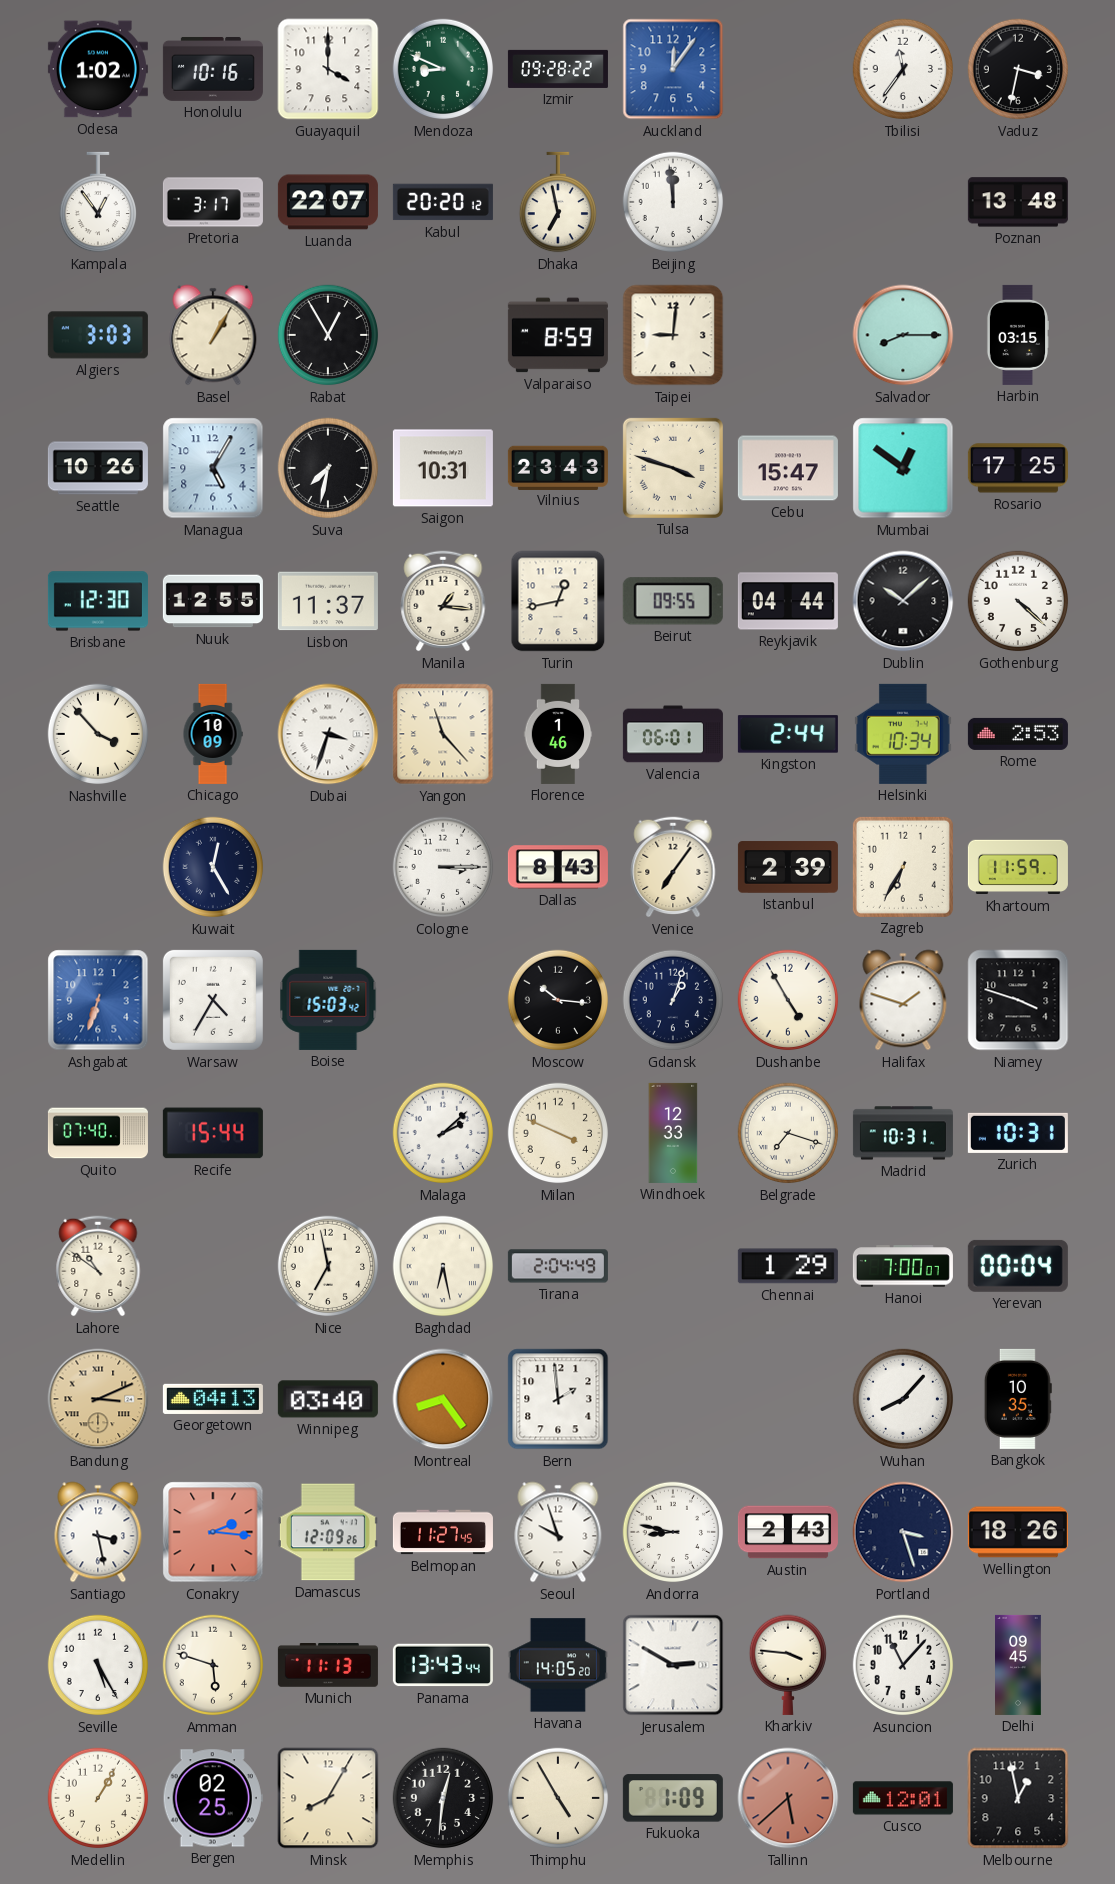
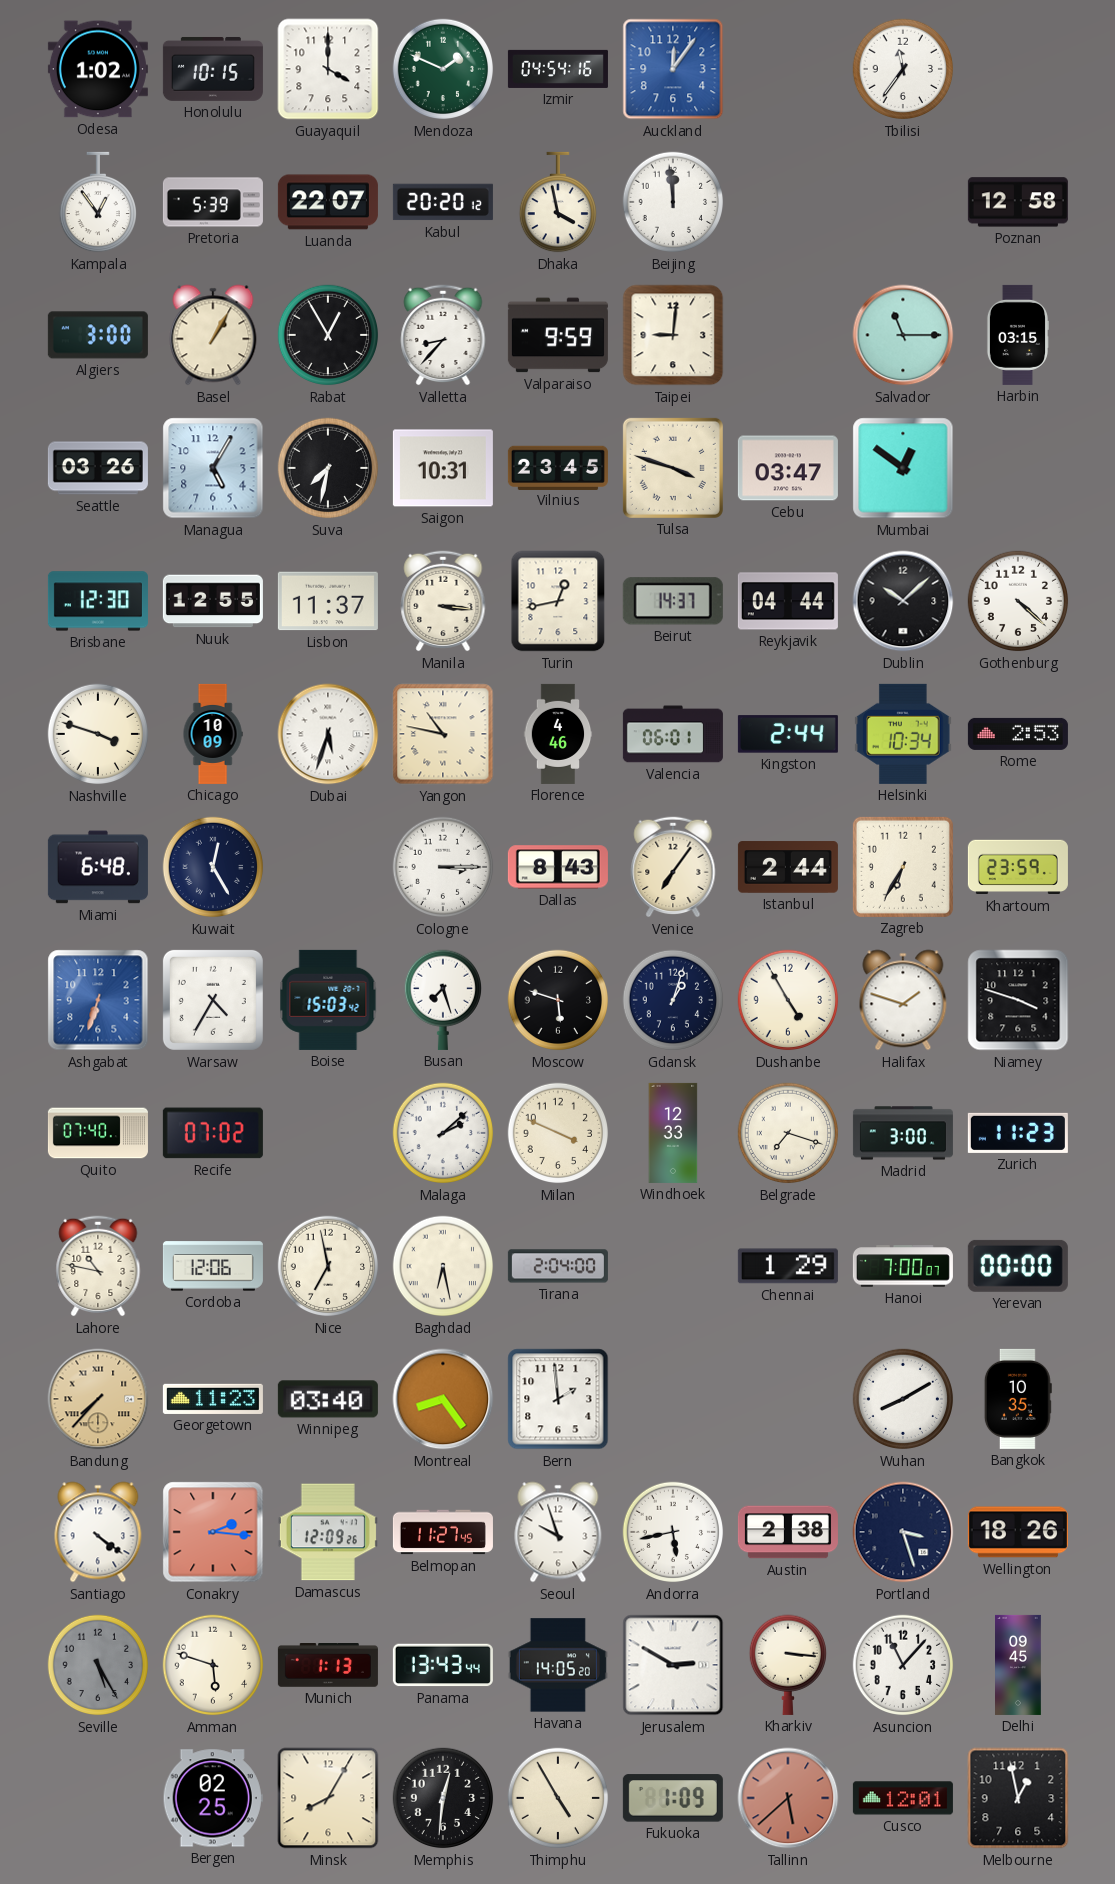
Honolulu: 10:16 -> 10:15
Mendoza: 8:49 -> 1:49
Izmir: 09:28 -> 04:54
Vaduz: 3:32 -> none
Pretoria: 3:17 -> 5:39
Dhaka: 6:58 -> 3:58
Poznan: 13:48 -> 12:58
Algiers: 3:03 -> 3:00
Valletta: none -> 8:37
Valparaiso: 8:59 -> 9:59
Salvador: 8:15 -> 11:15
Seattle: 10:26 -> 03:26
Vilnius: 23:43 -> 23:45
Cebu: 15:47 -> 03:47
Rosario: 17:25 -> none
Manila: 1:16 -> 3:16
Beirut: 09:55 -> 14:37
Nashville: 3:53 -> 3:48
Dubai: 3:33 -> 5:33
Yangon: 11:23 -> 10:47
Florence: 1:46 -> 4:46
Miami: none -> 6:48
Istanbul: 2:39 -> 2:44
Khartoum: 11:59 -> 23:59
Busan: none -> 7:27
Moscow: 10:16 -> 5:48
Recife: 15:44 -> 07:02
Madrid: 10:31 -> 3:00
Zurich: 10:31 -> 11:23
Lahore: 10:51 -> 10:47
Cordoba: none -> 12:06
Tirana: 2:04:49 -> 2:04:00
Yerevan: 00:04 -> 00:00
Bandung: 3:11 -> 7:37
Georgetown: 04:13 -> 11:23
Wuhan: 8:07 -> 8:10
Santiago: 3:28 -> 4:21
Andorra: 8:47 -> 5:43
Austin: 2:43 -> 2:38
Seville dial: white -> grey
Munich: 11:13 -> 1:13
Kharkiv: 3:46 -> 3:16
Medellin: 1:05 -> none
